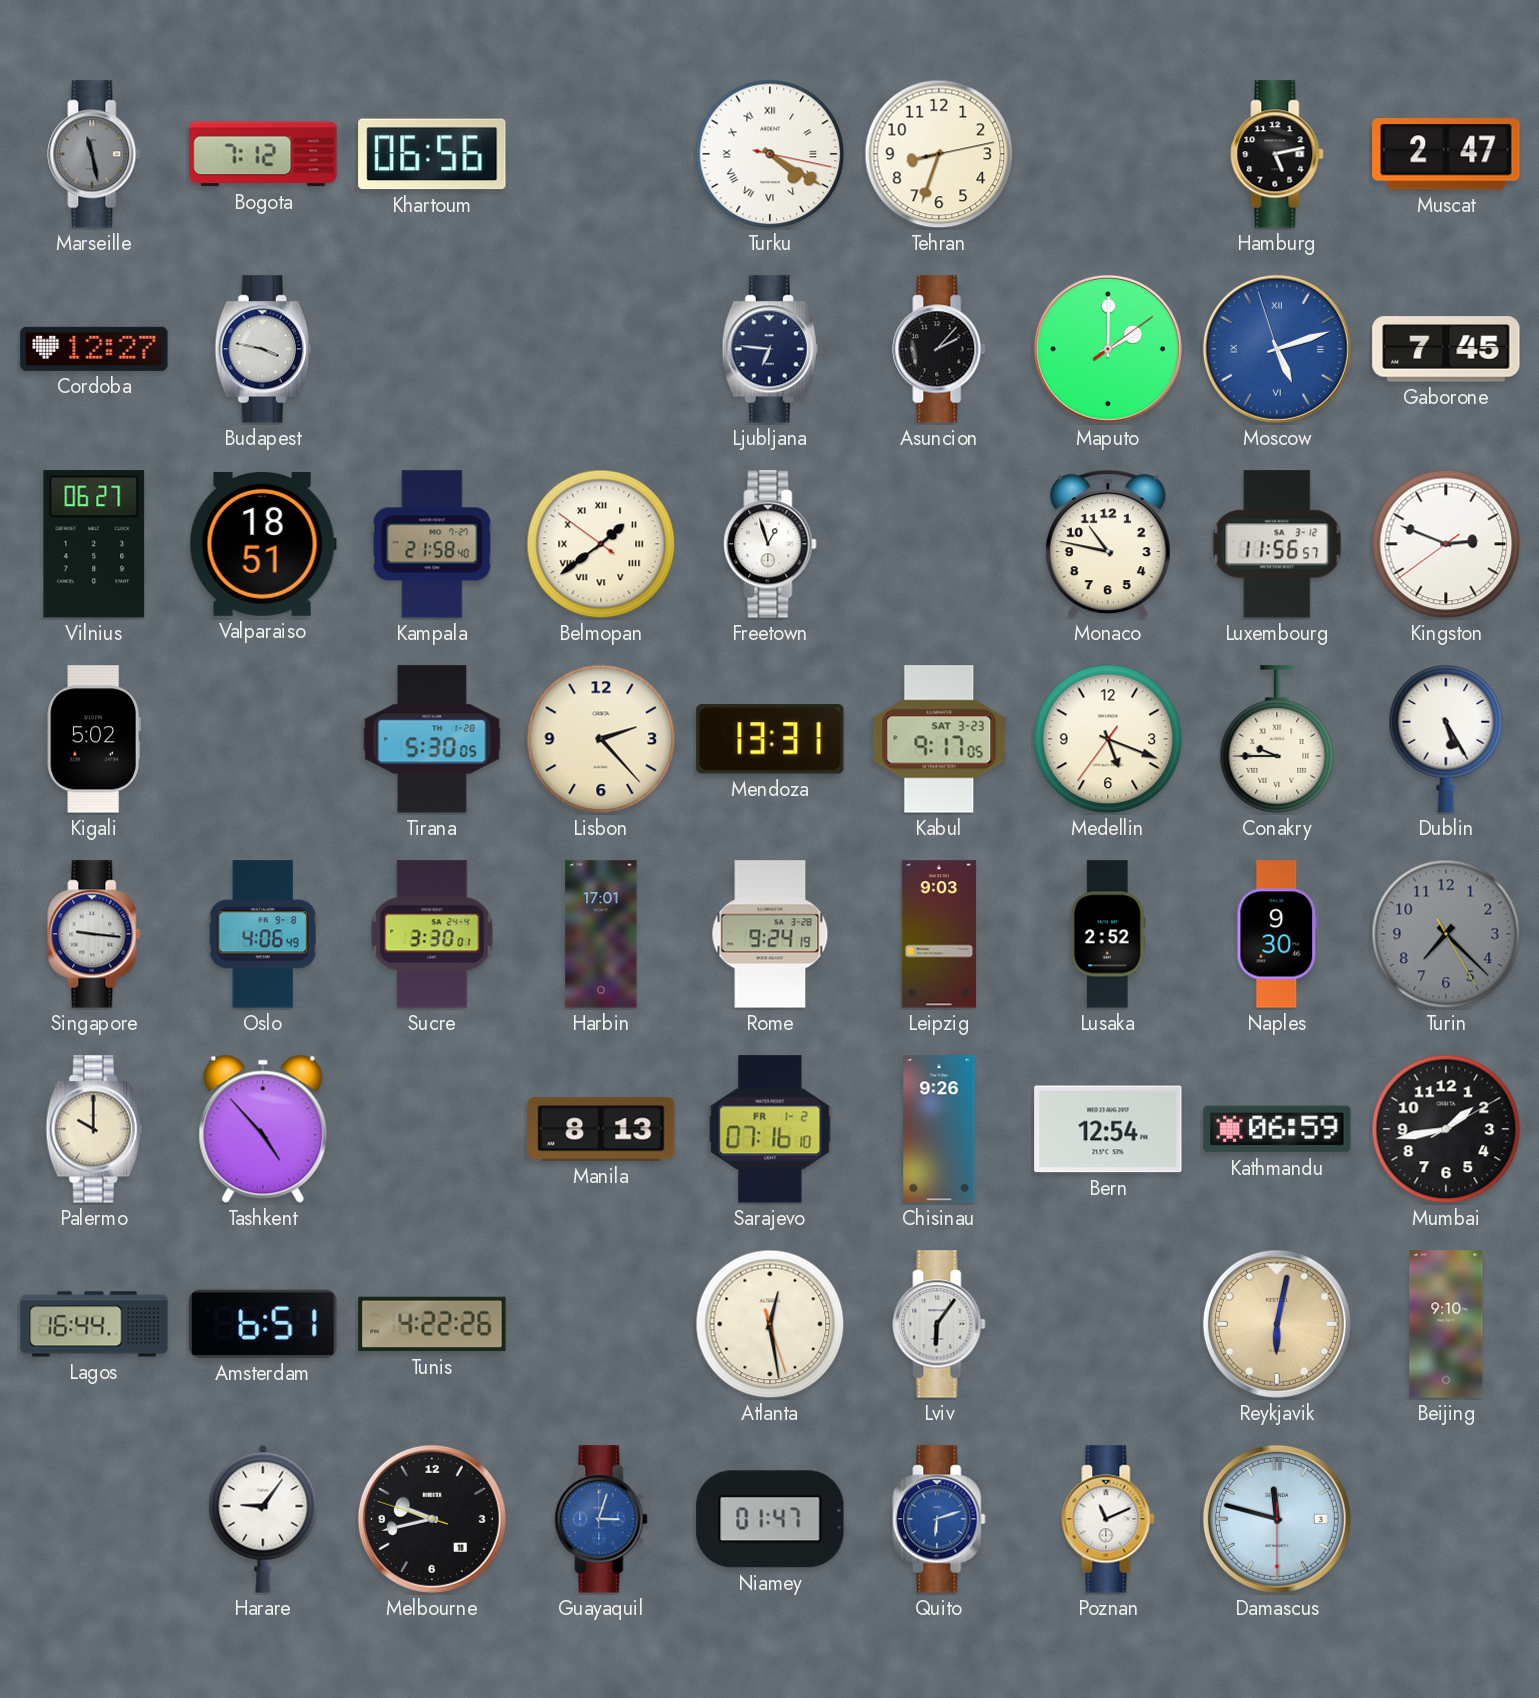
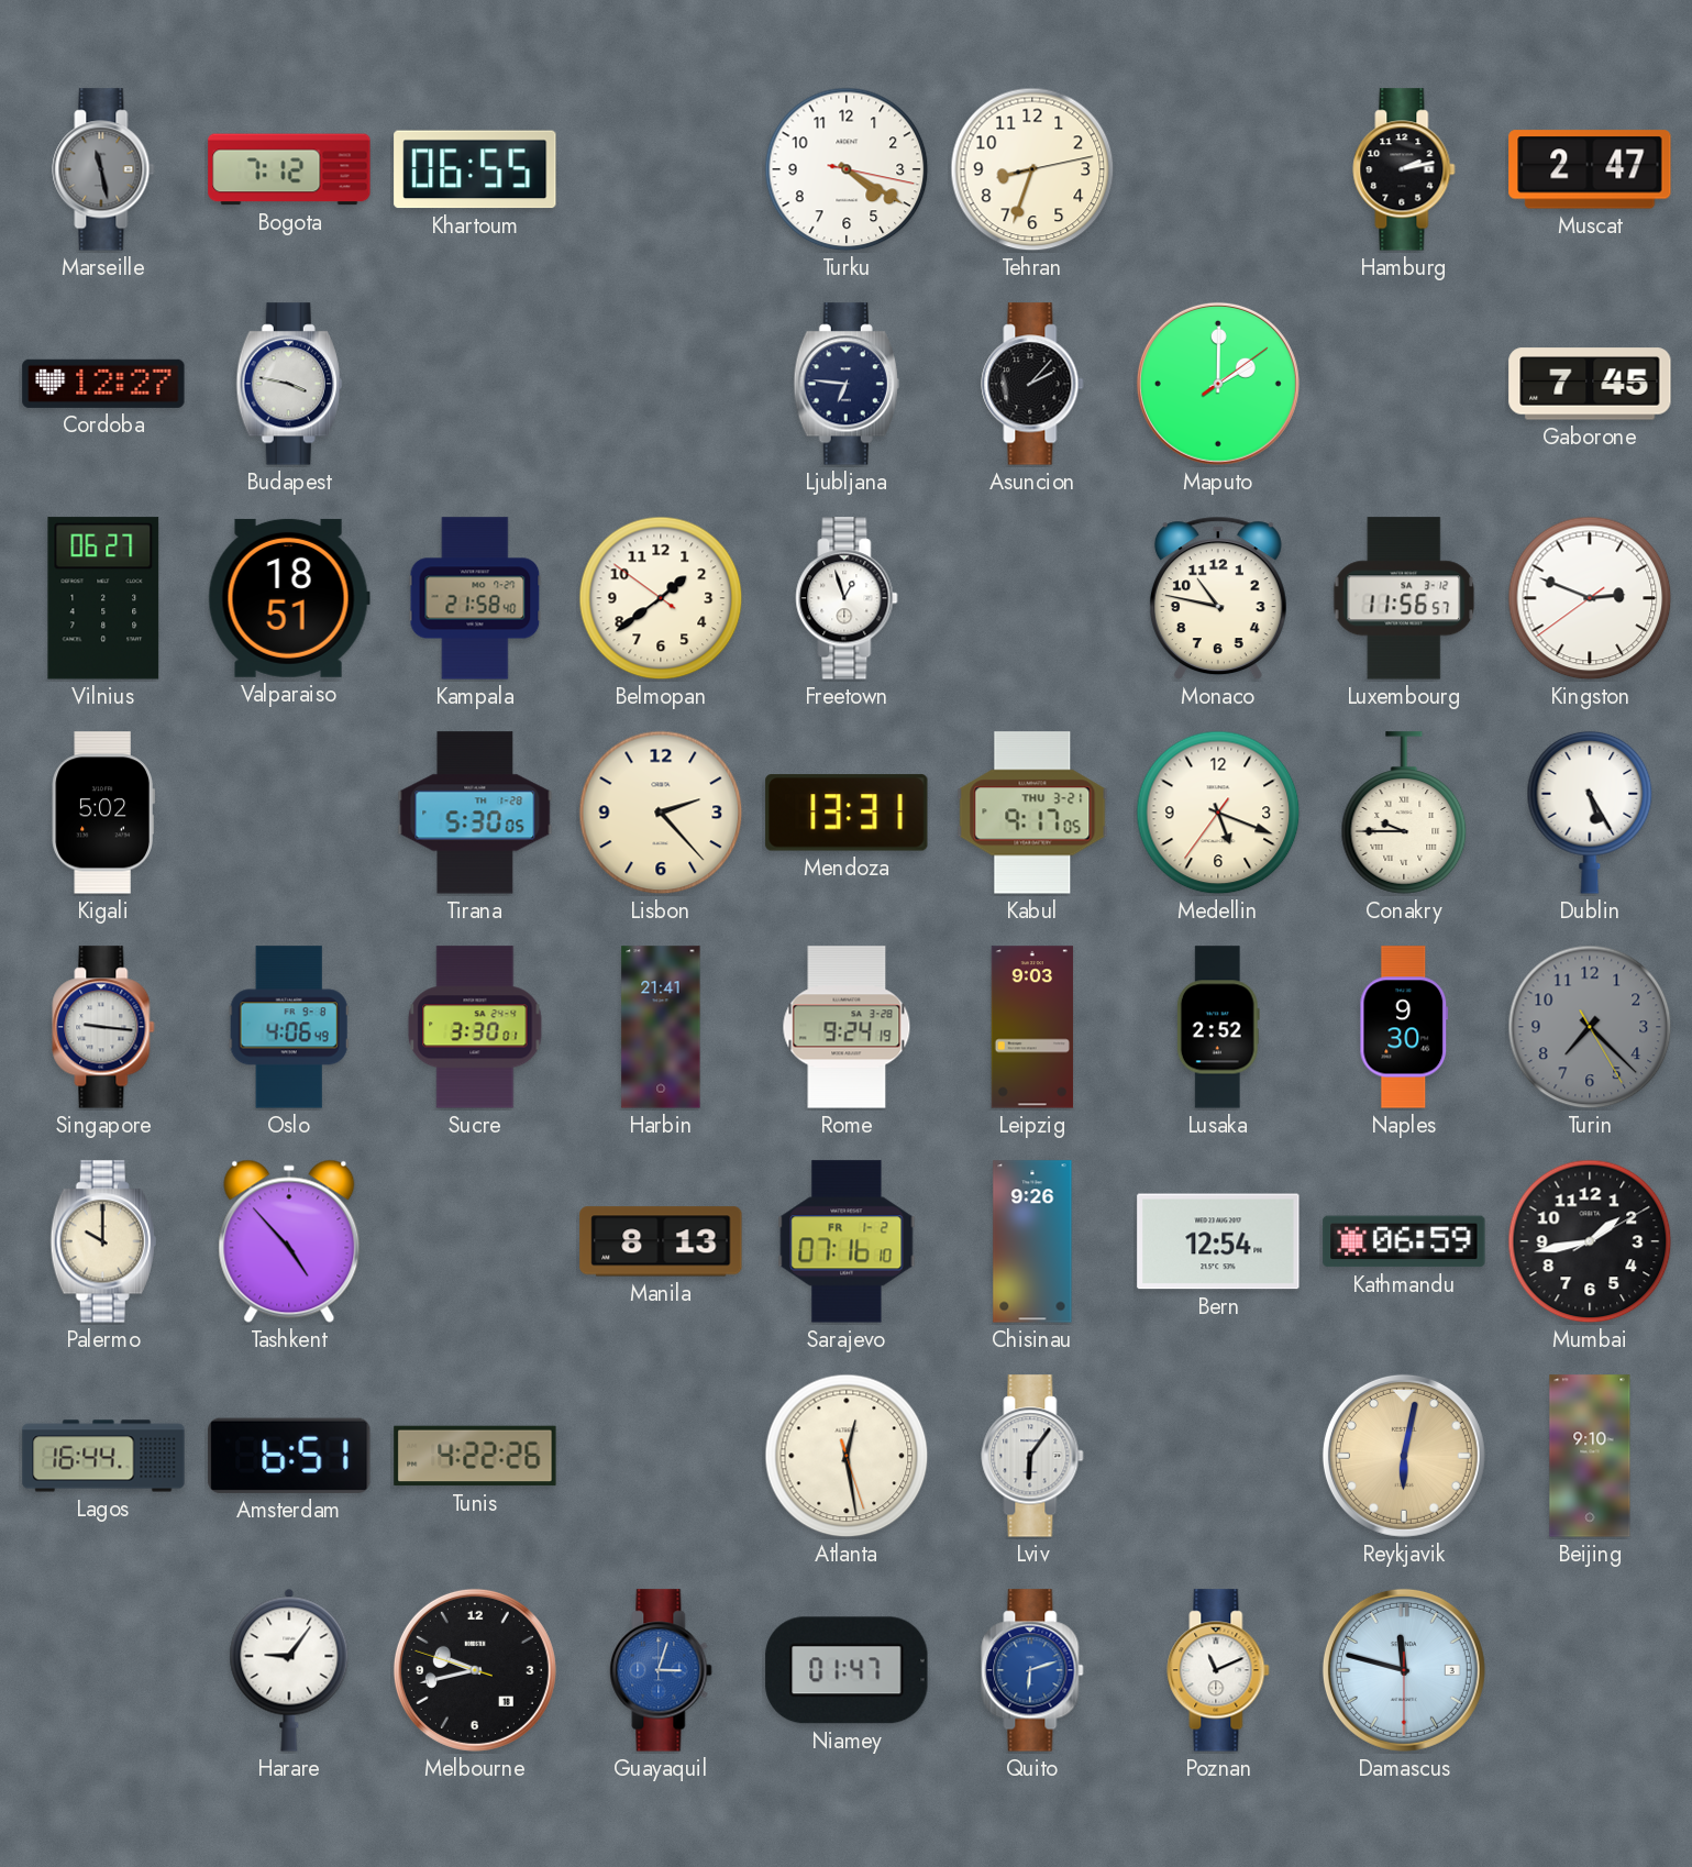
Khartoum: 06:56 -> 06:55
Turku numerals: Roman -> Arabic
Hamburg: 5:13 -> 2:13
Moscow: 5:11 -> none
Belmopan numerals: Roman -> Arabic
Kabul date: SAT 3-23 -> THU 3-21
Harbin: 17:01 -> 21:41
